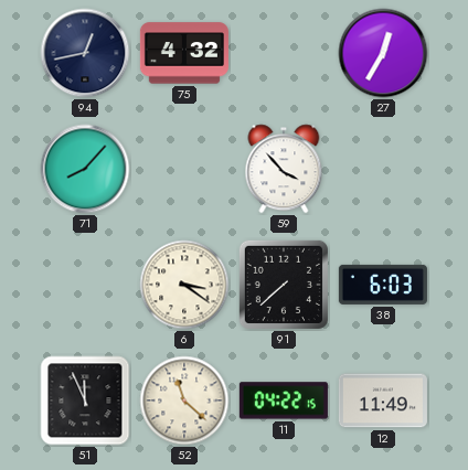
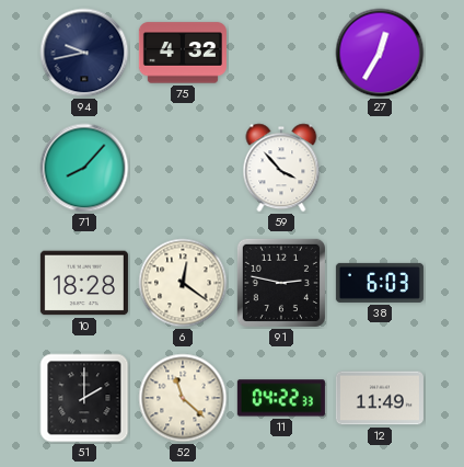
94: 12:43 -> 9:43
10: none -> 18:28
6: 3:21 -> 12:21
91: 7:38 -> 2:47
51: 11:56 -> 2:00
11: 04:22:15 -> 04:22:33
